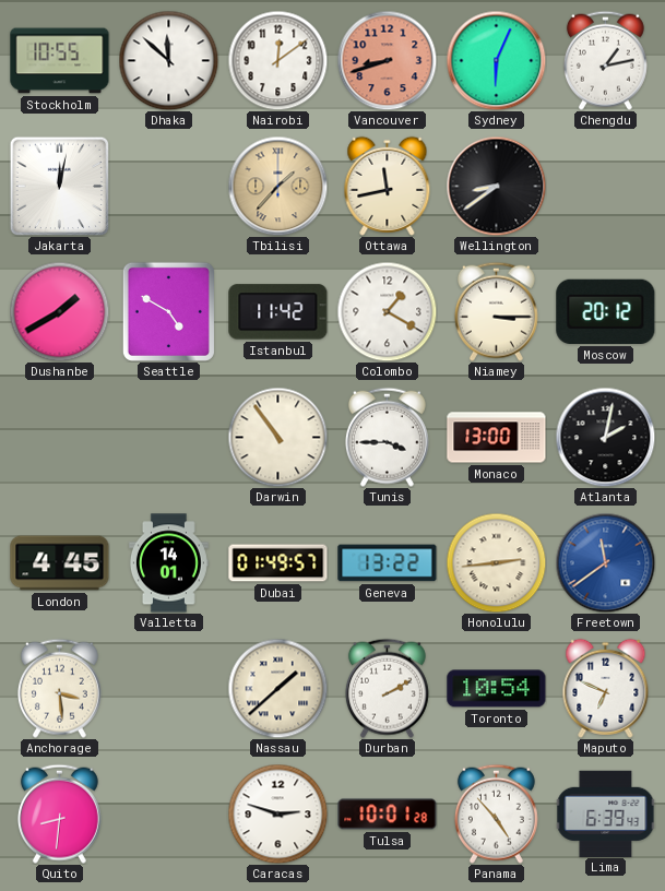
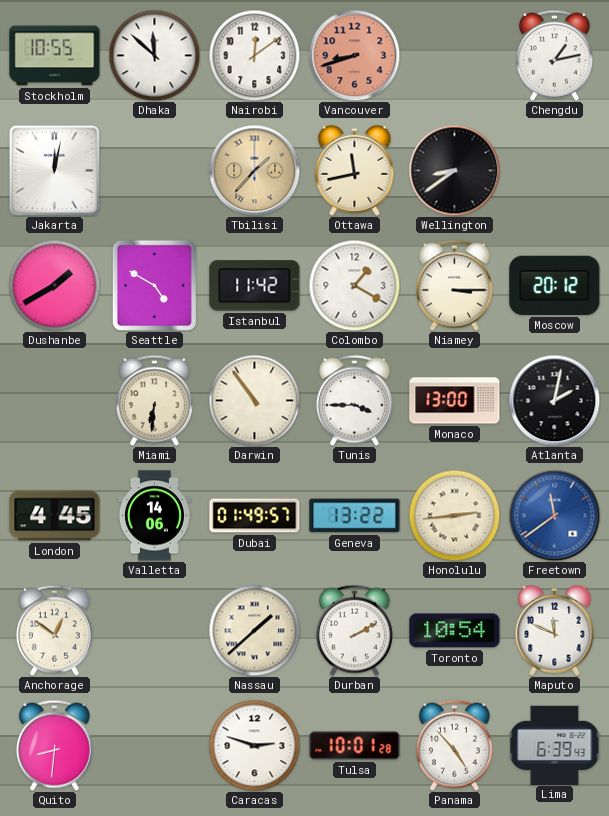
Sydney: 6:04 -> none
Miami: none -> 6:31
Valletta: 14:01 -> 14:06
Anchorage: 3:29 -> 12:51
Maputo: 6:49 -> 11:49
